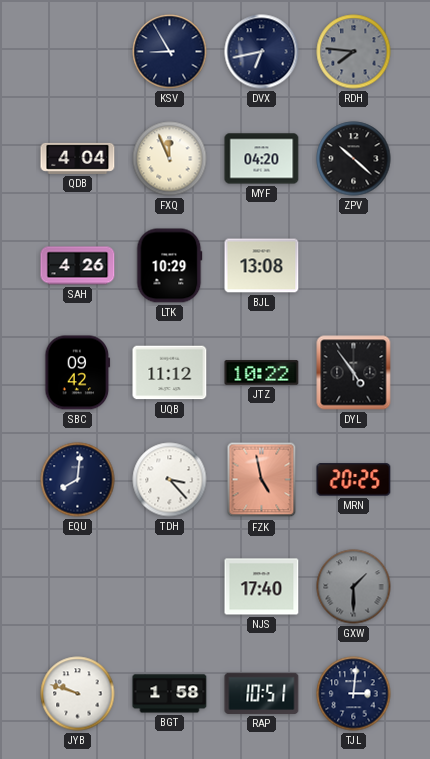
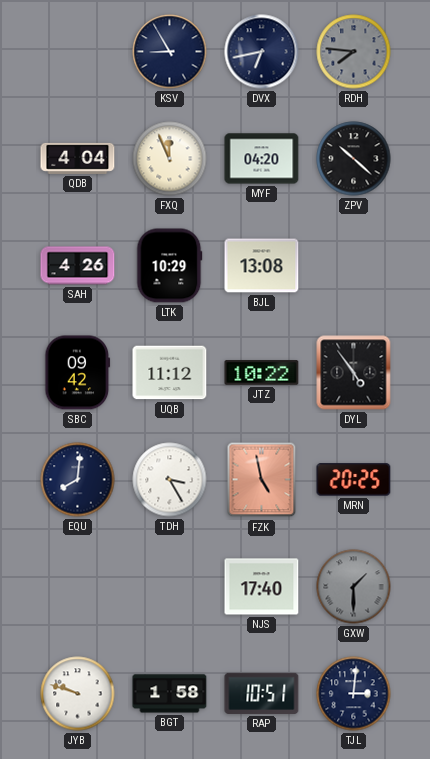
TDH: 3:23 -> 3:25
